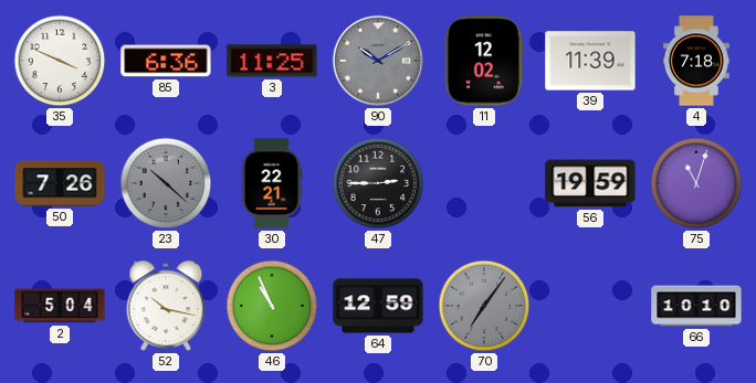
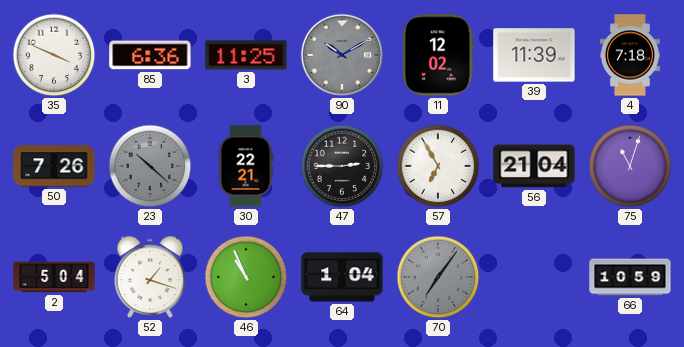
57: none -> 6:55
56: 19:59 -> 21:04
52: 10:17 -> 1:18
64: 12:59 -> 1:04
66: 10:10 -> 10:59
